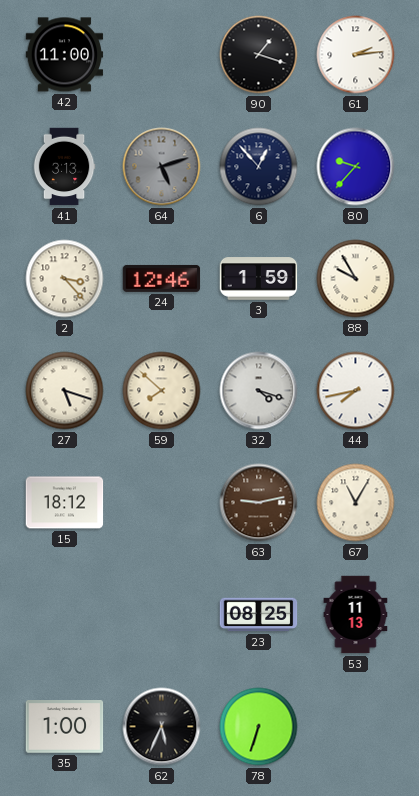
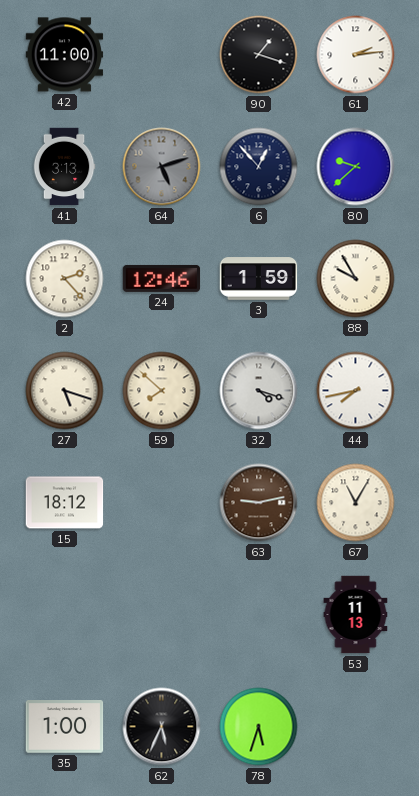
80: 9:37 -> 9:38
2: 3:23 -> 2:23
23: 08:25 -> none
78: 6:33 -> 5:33
